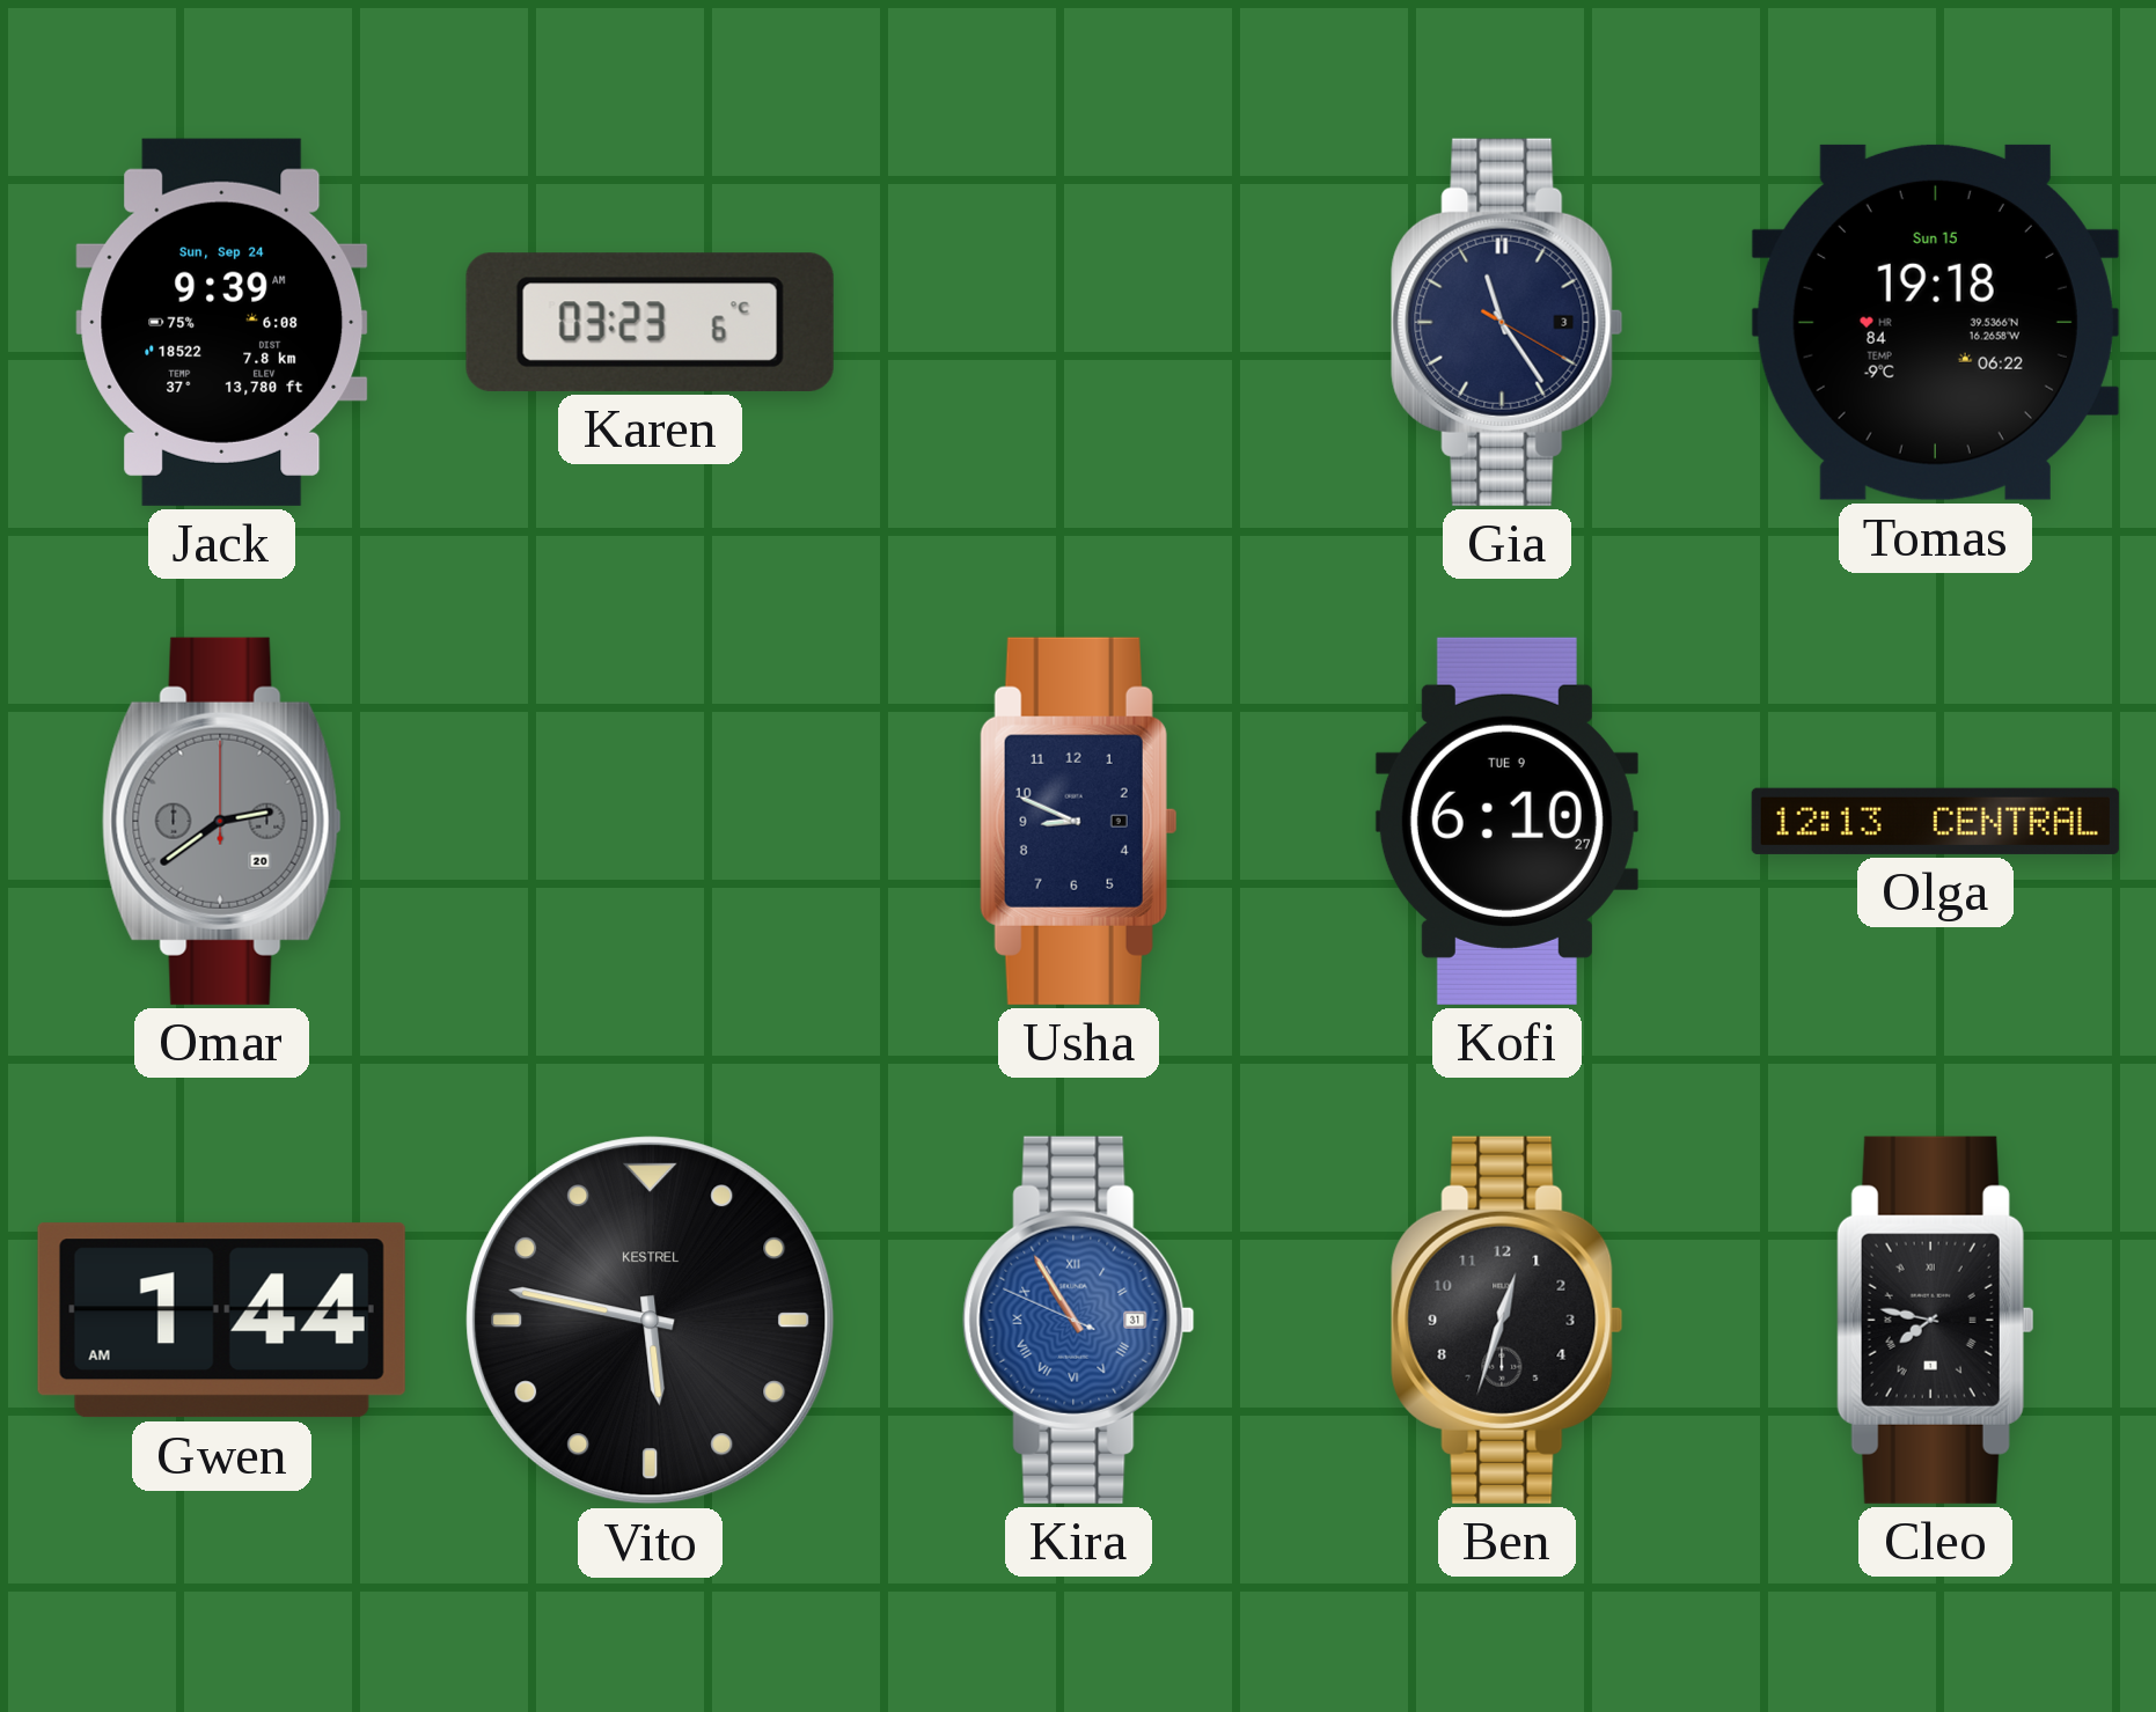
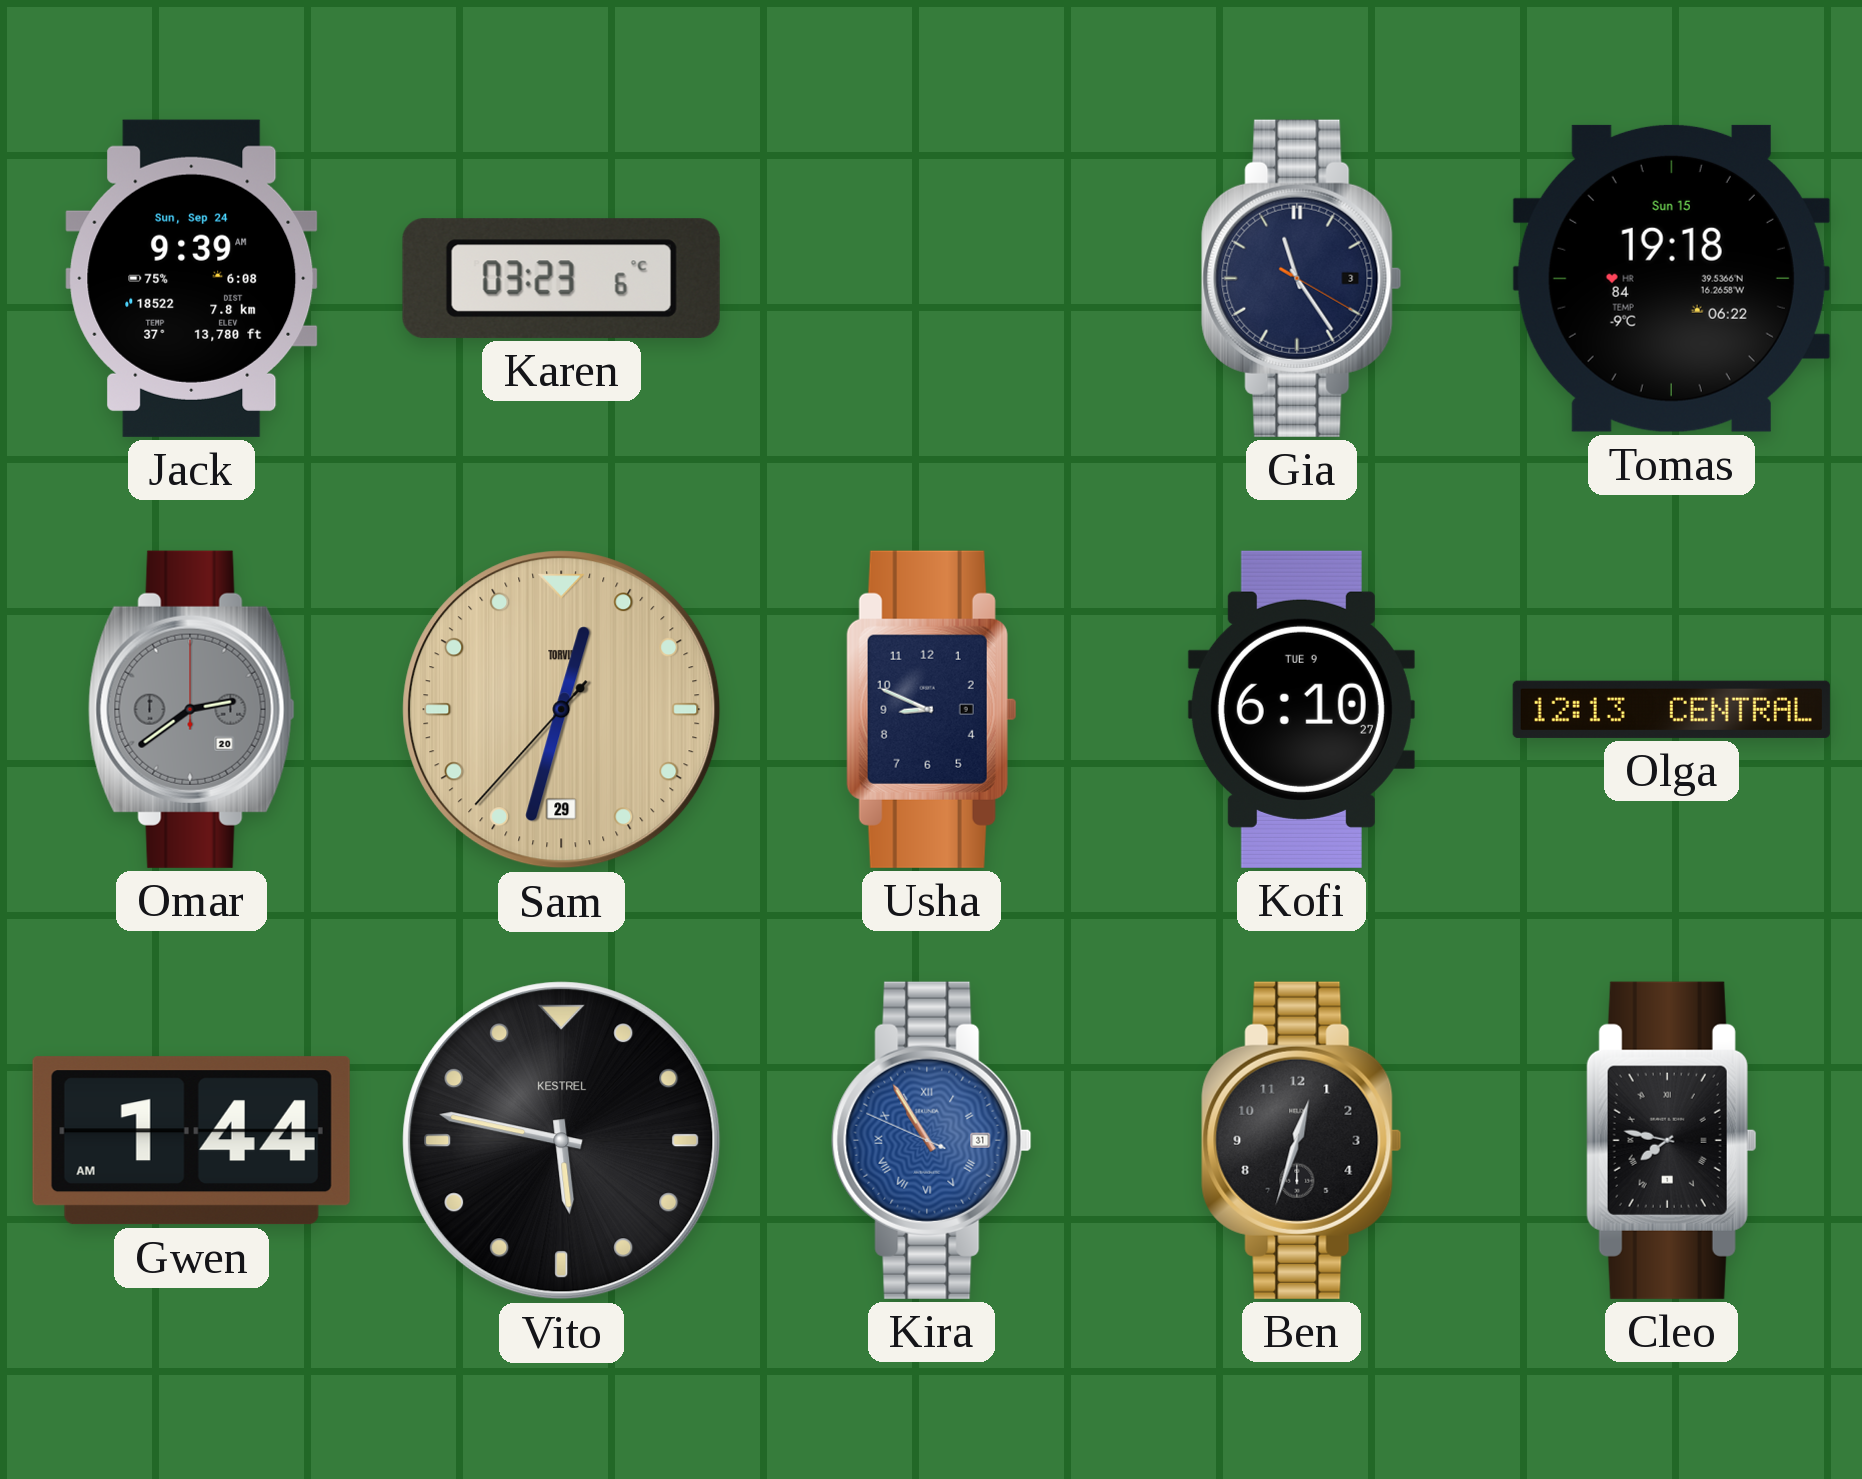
Sam: none -> 12:32
